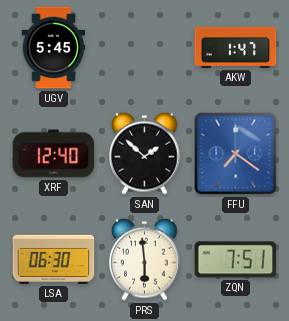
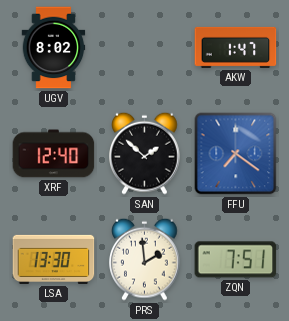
UGV: 5:45 -> 8:02
LSA: 06:30 -> 13:30
PRS: 5:59 -> 1:59
